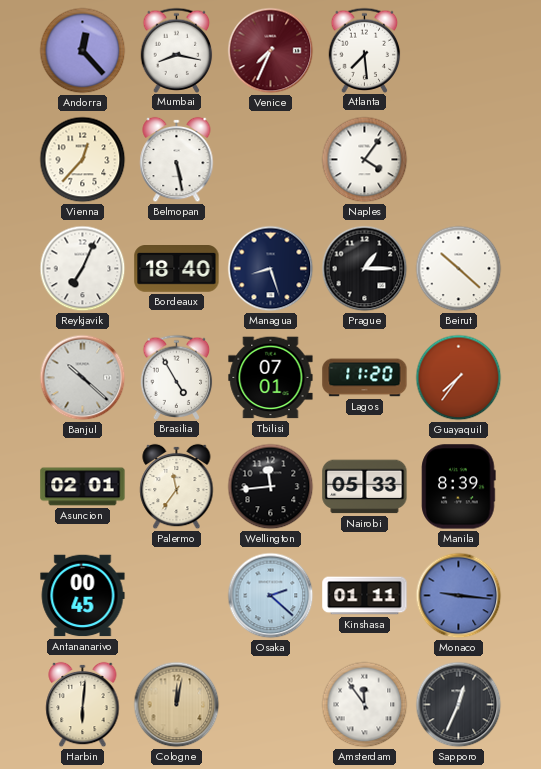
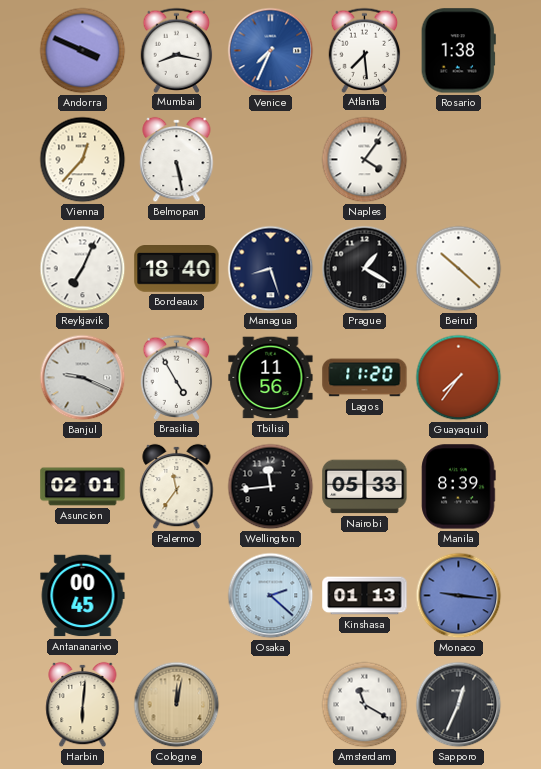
Andorra: 12:23 -> 3:49
Venice dial: burgundy -> blue
Rosario: none -> 1:38
Prague: 1:15 -> 1:20
Banjul: 10:22 -> 9:19
Tbilisi: 07:01 -> 11:56
Kinshasa: 01:11 -> 01:13
Amsterdam: 11:54 -> 11:20
